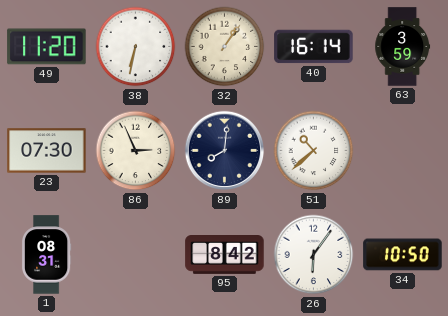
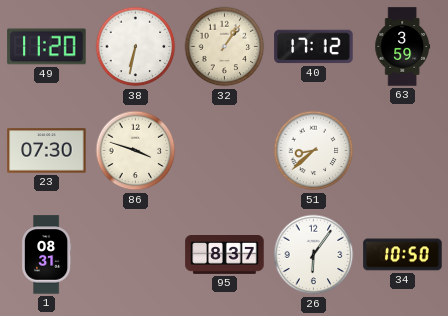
40: 16:14 -> 17:12
86: 2:56 -> 3:48
89: 8:01 -> none
51: 10:38 -> 8:38
95: 8:42 -> 8:37
